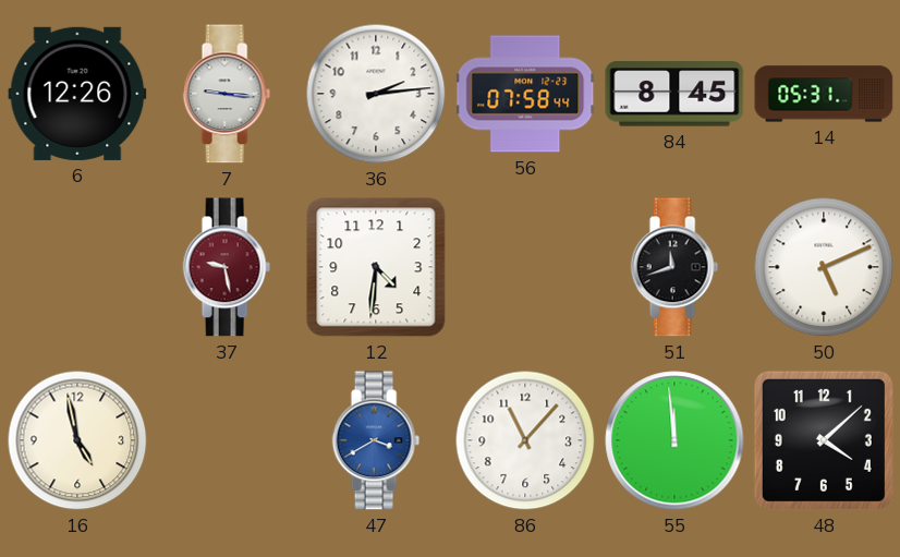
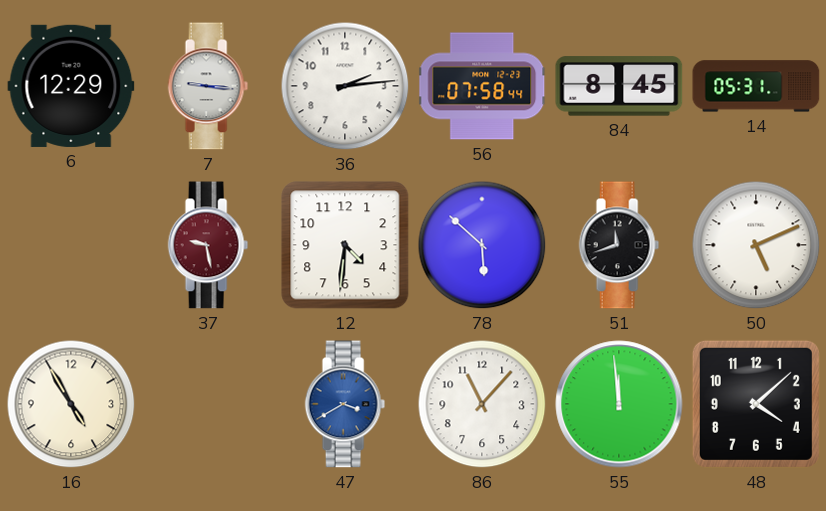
6: 12:26 -> 12:29
78: none -> 5:52
16: 4:58 -> 4:55
